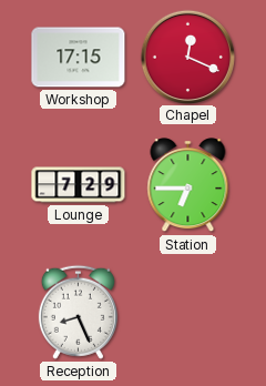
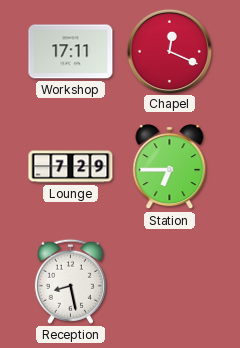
Workshop: 17:15 -> 17:11
Reception: 8:26 -> 8:28
